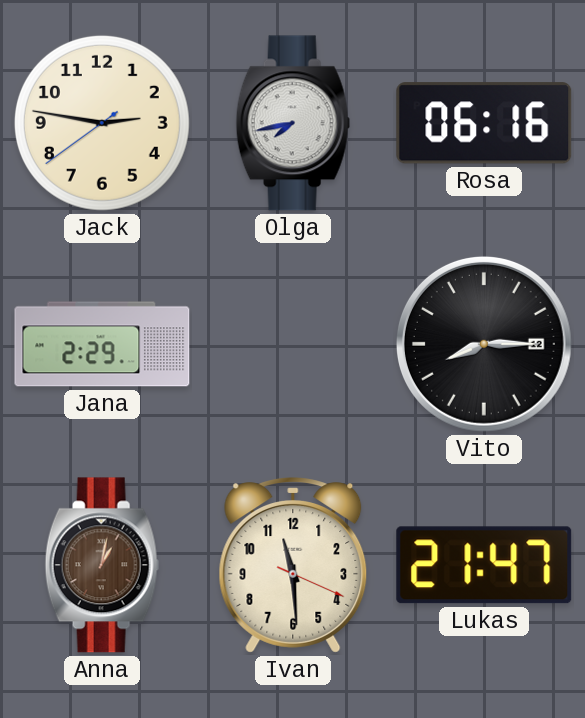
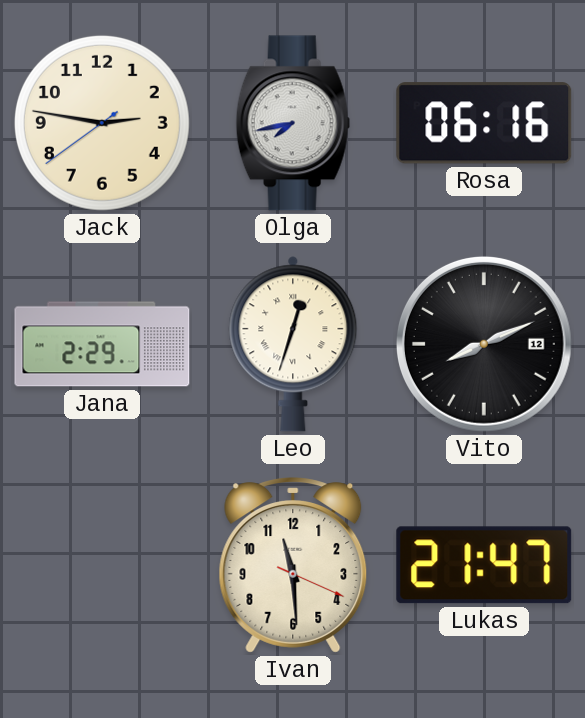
Leo: none -> 12:33
Vito: 8:15 -> 8:11
Anna: 1:02 -> none
